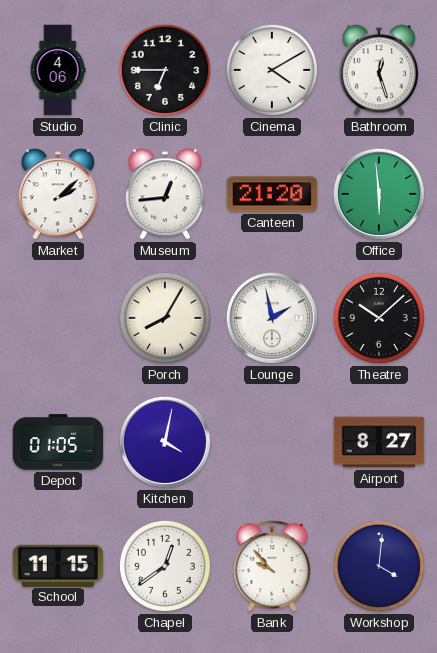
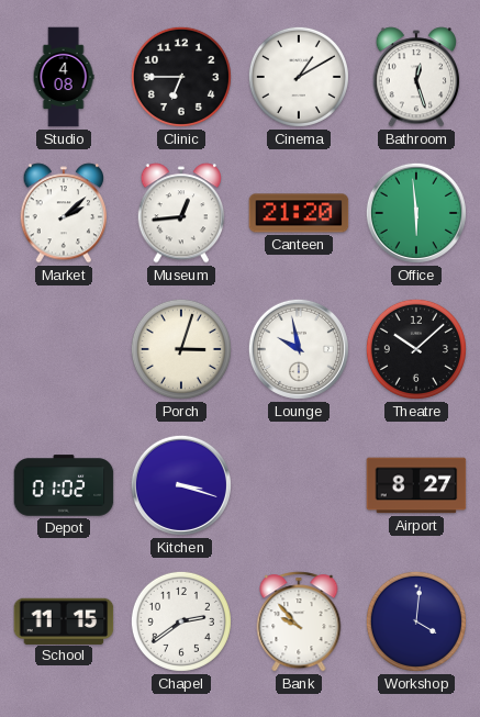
Studio: 4:06 -> 4:08
Cinema: 4:10 -> 1:10
Porch: 8:05 -> 3:03
Lounge: 1:58 -> 9:58
Depot: 01:05 -> 01:02
Kitchen: 4:02 -> 3:18
Chapel: 12:39 -> 2:39
